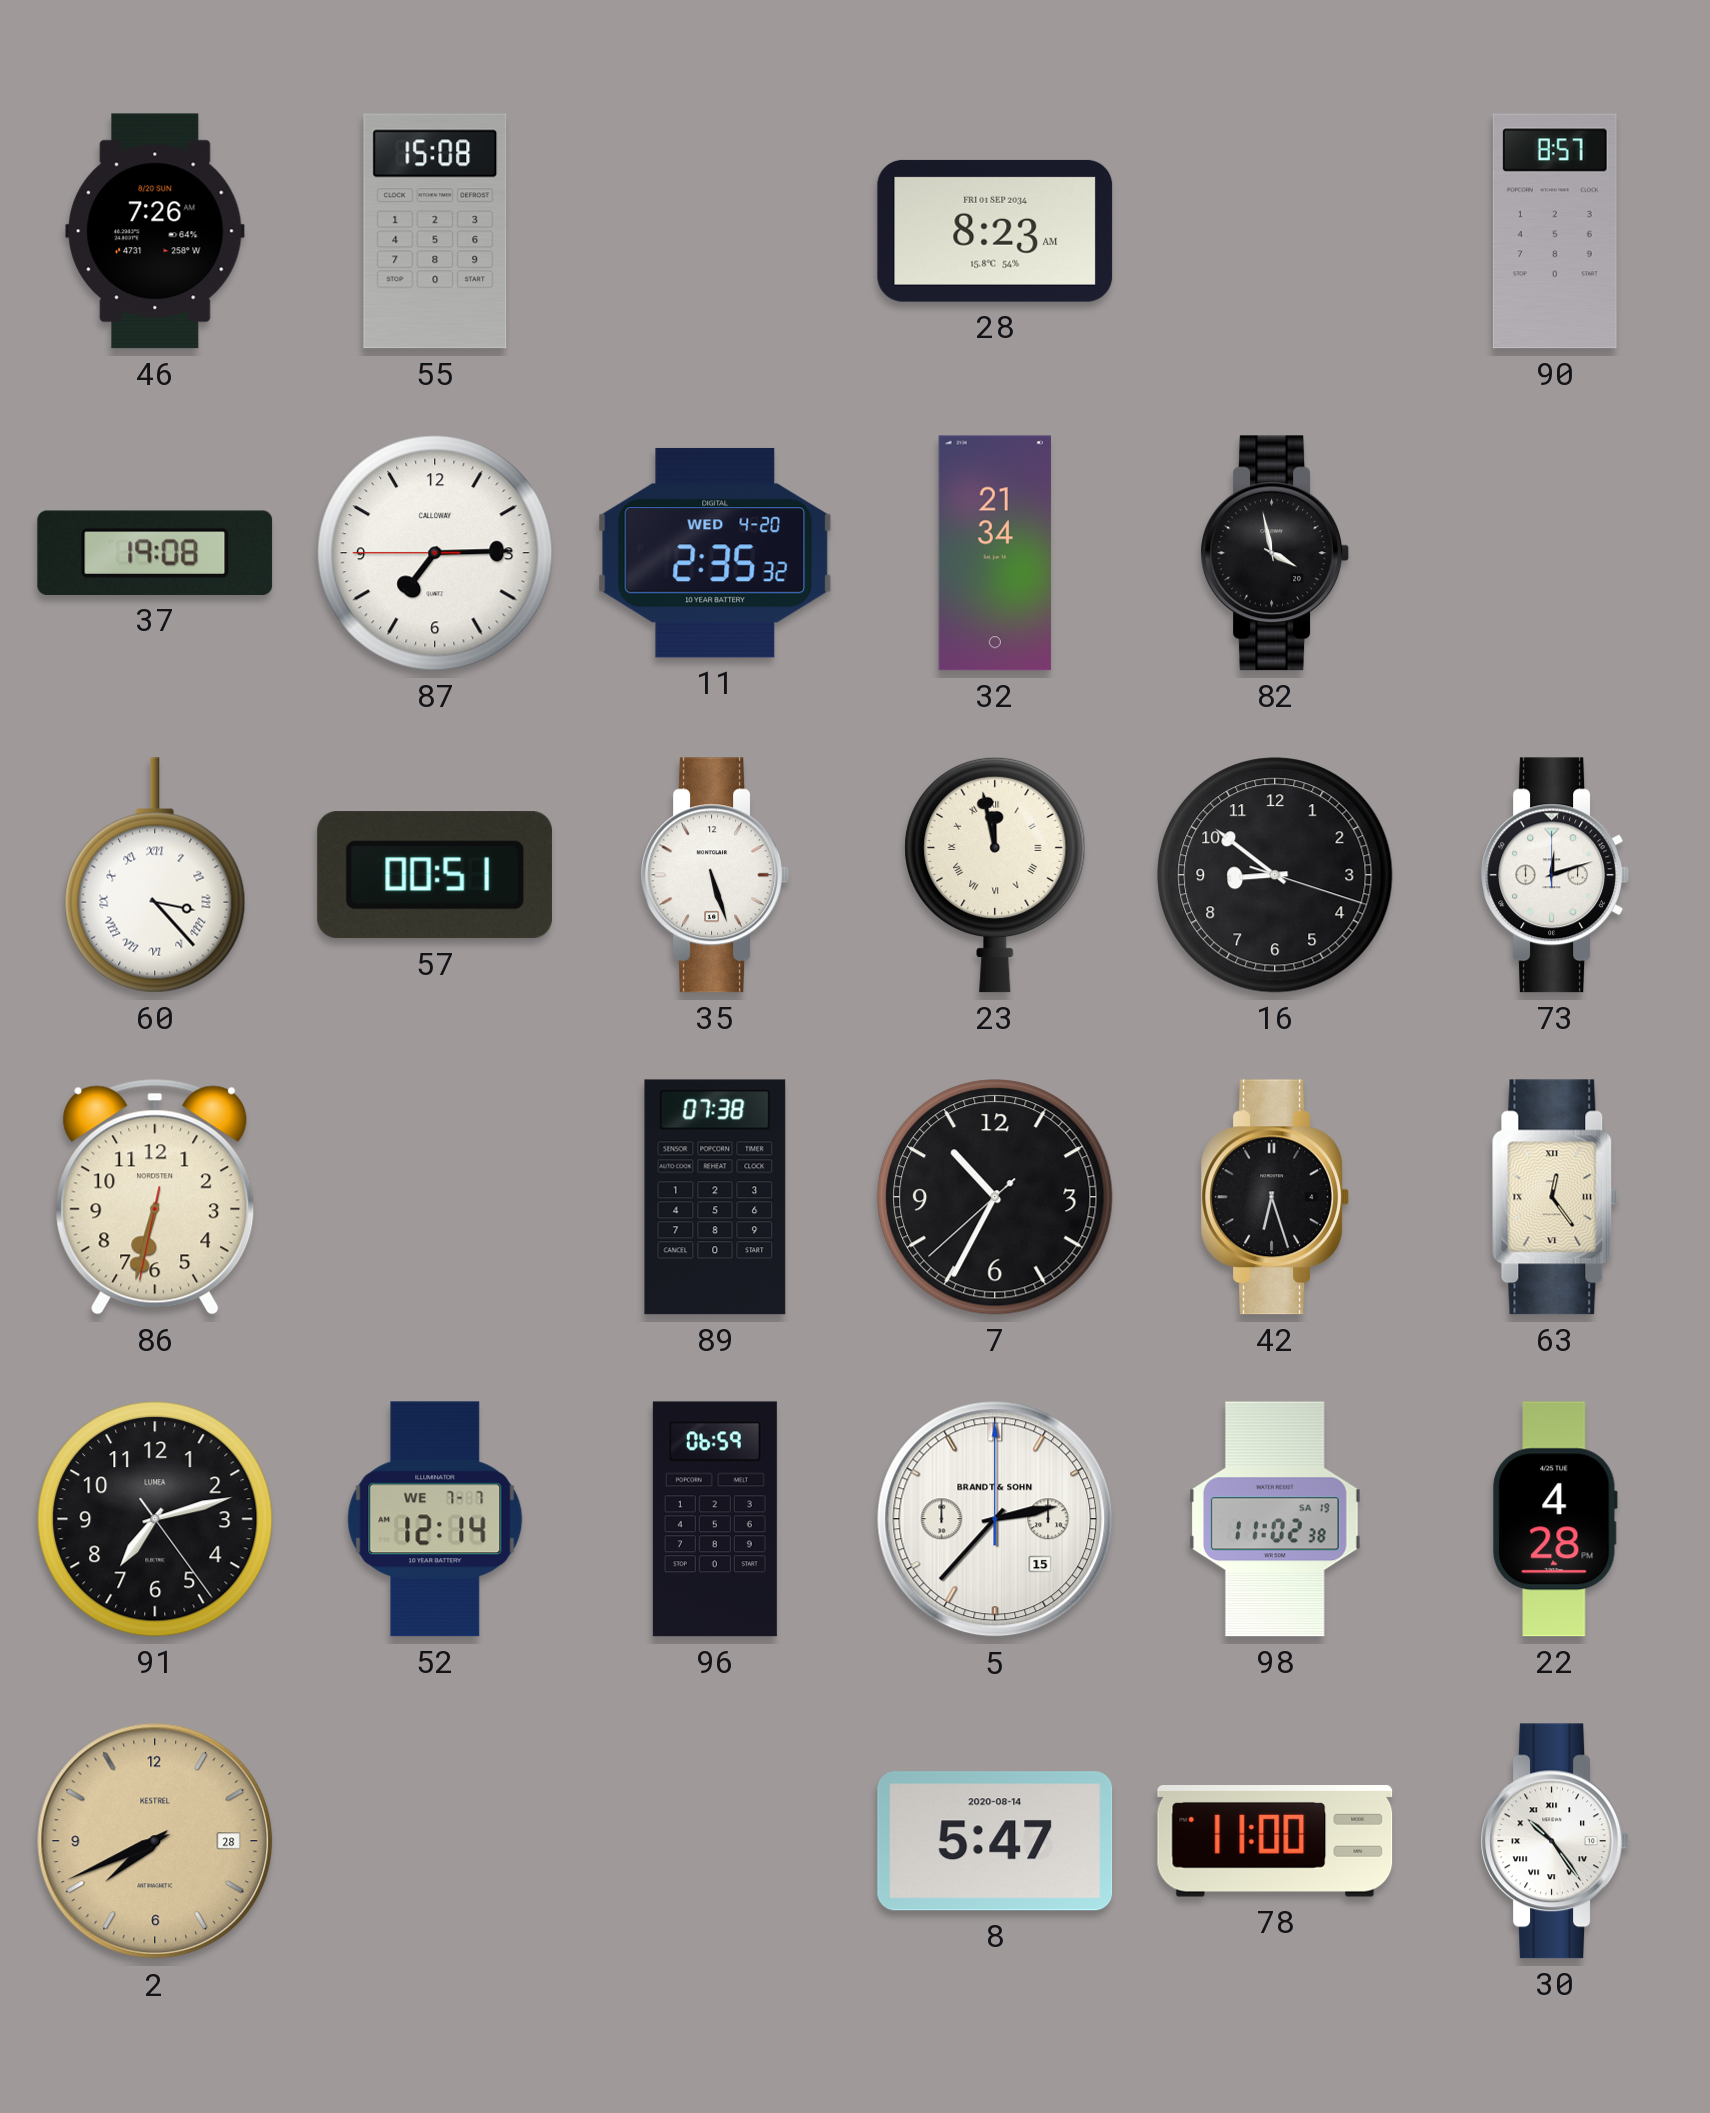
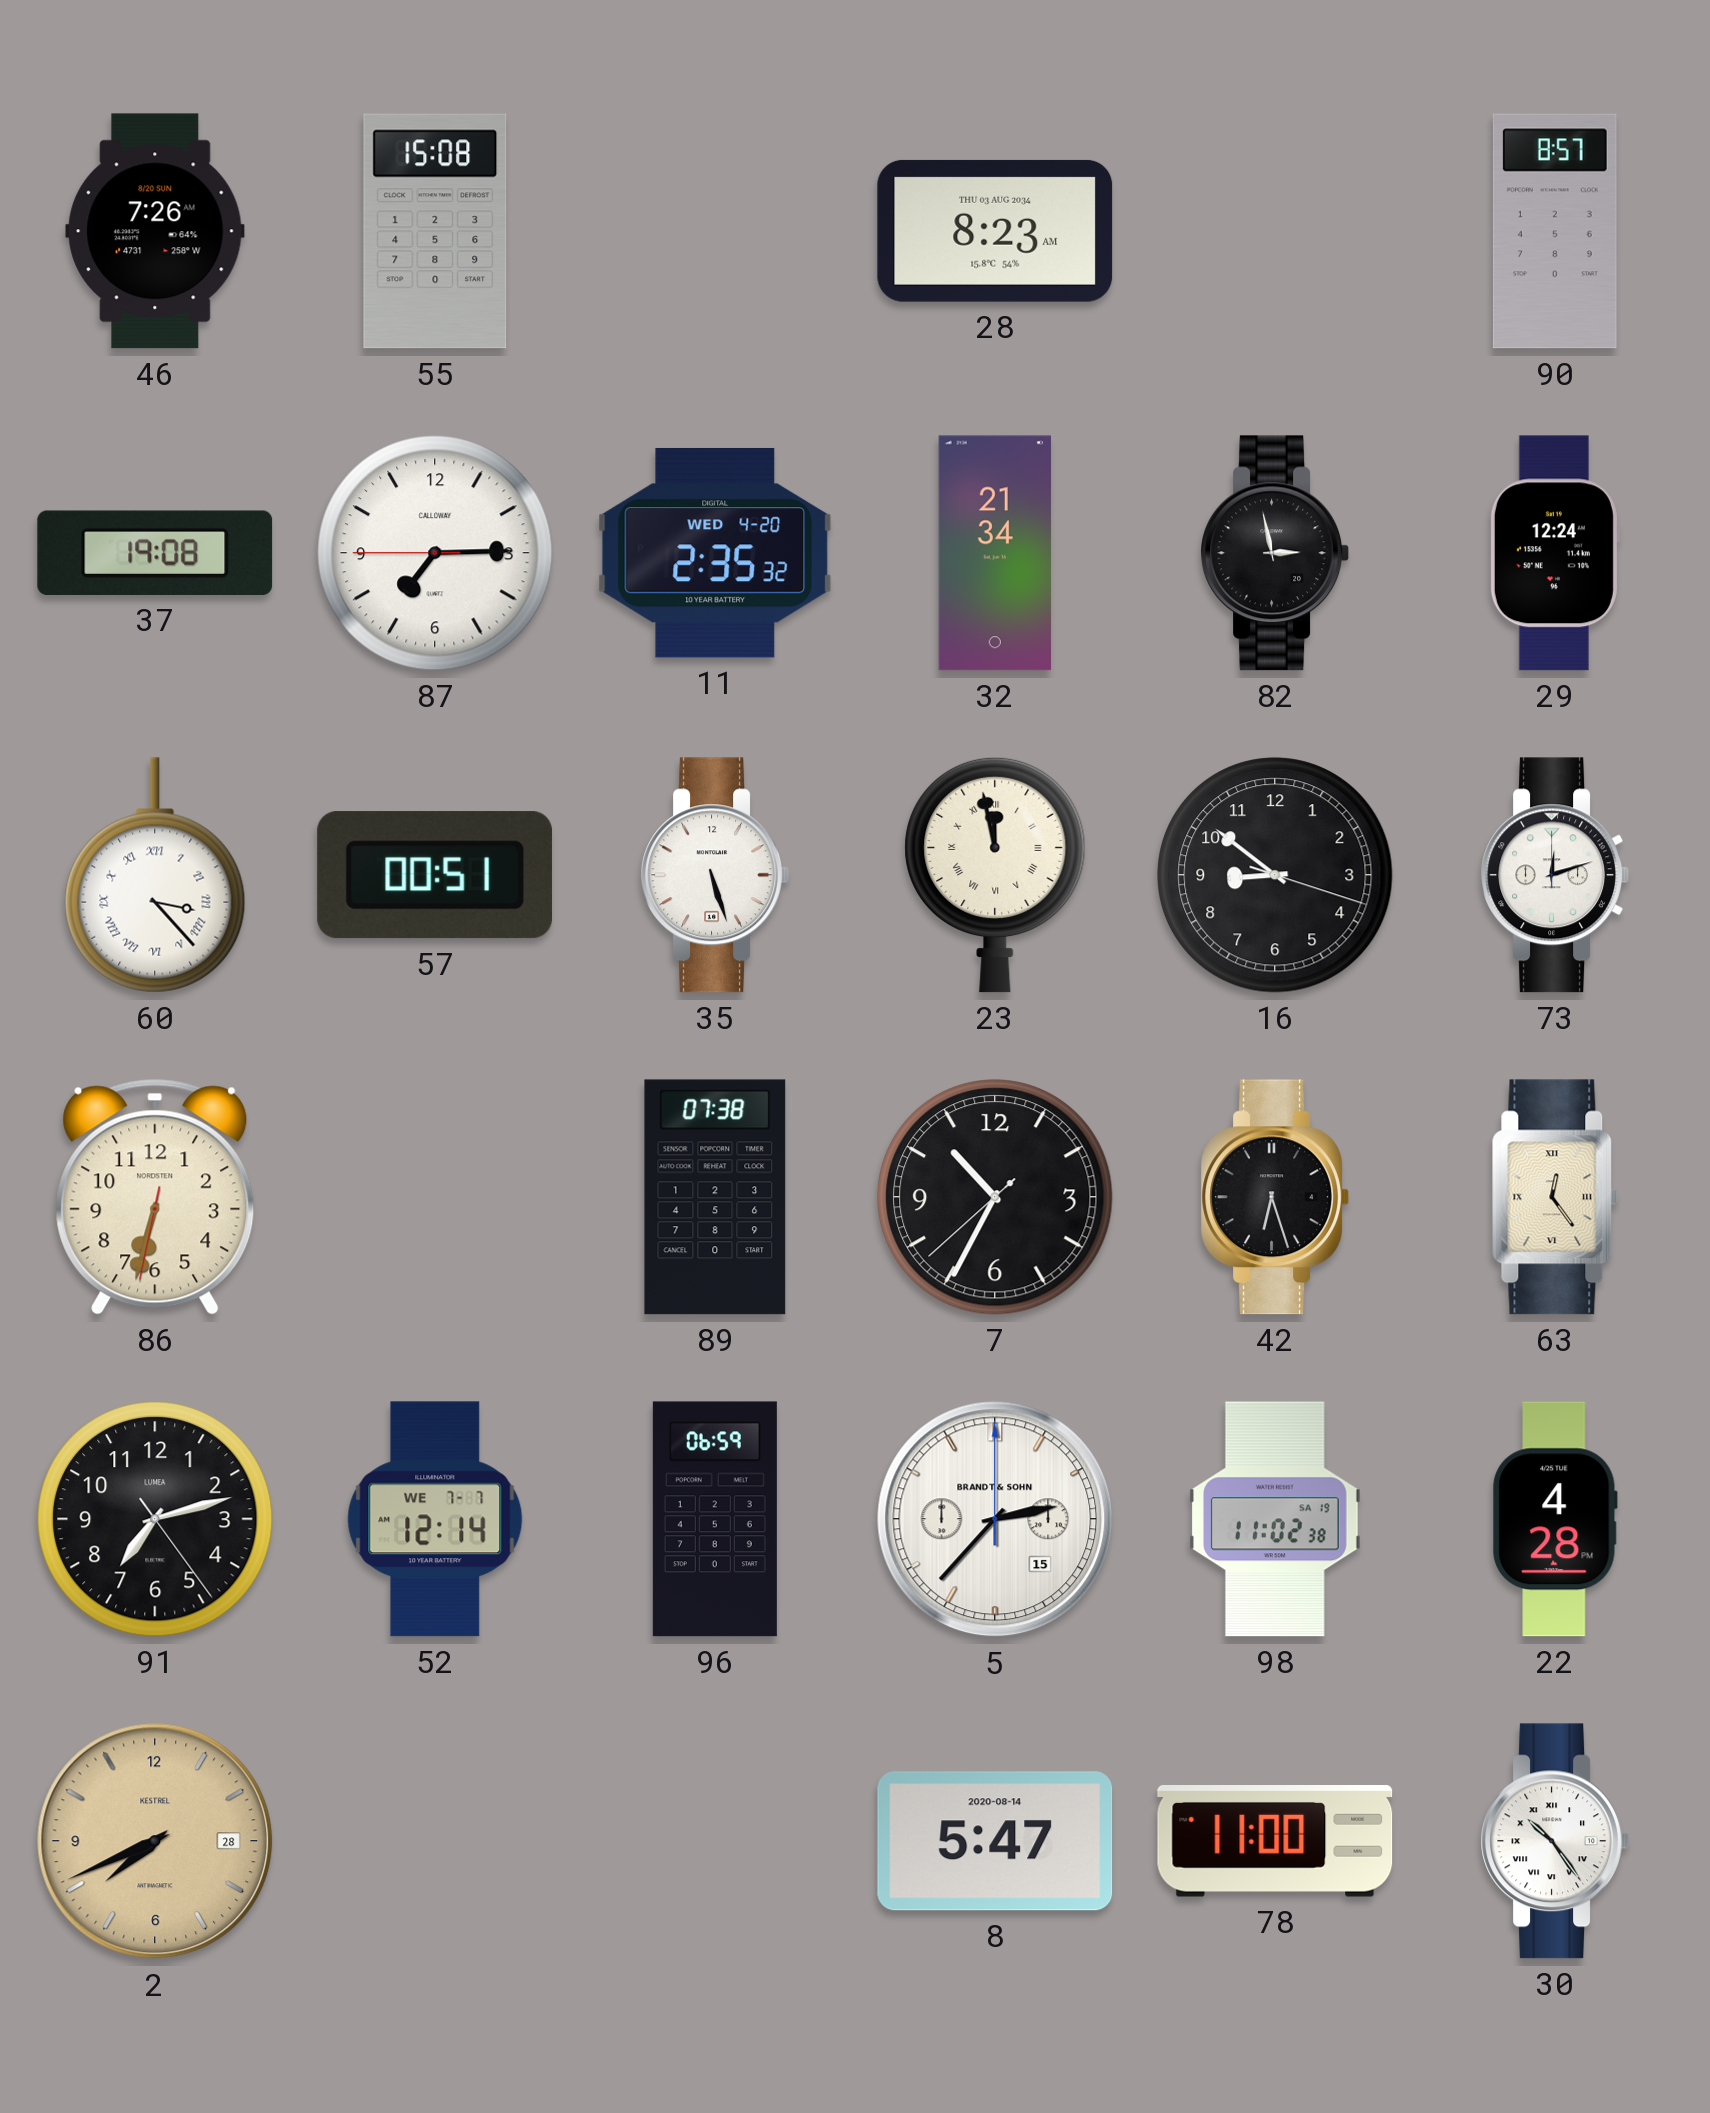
28 date: FRI 01 SEP 2034 -> THU 03 AUG 2034
82: 3:58 -> 2:58
29: none -> 12:24
